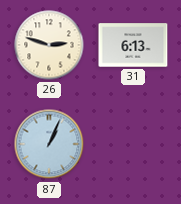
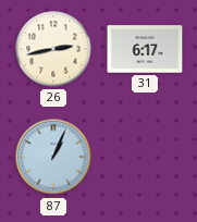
26: 2:48 -> 2:43
31: 6:13 -> 6:17
